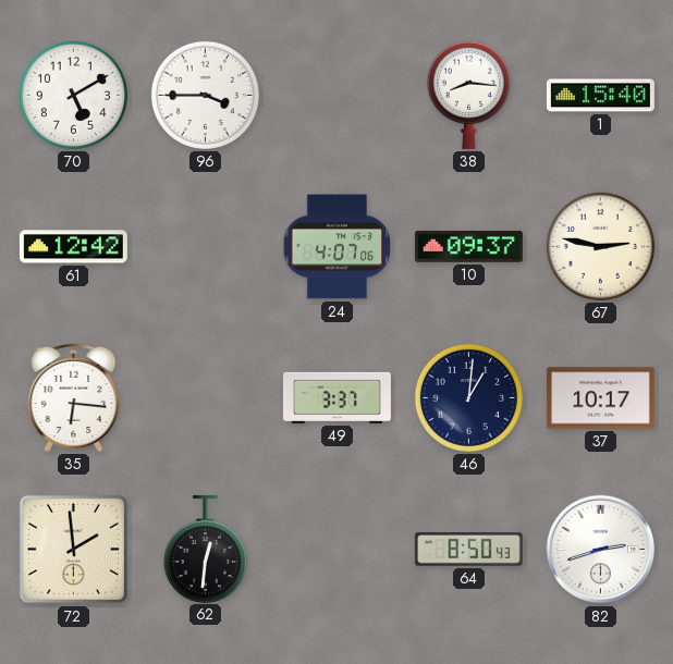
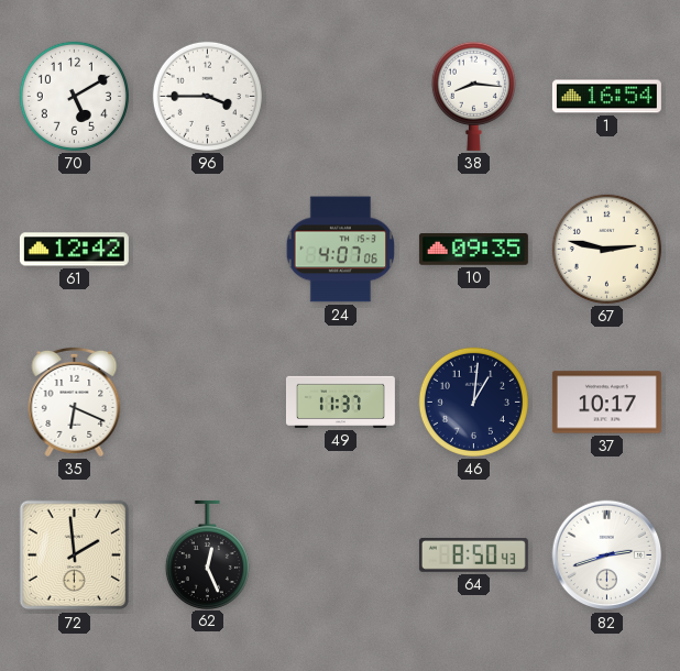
1: 15:40 -> 16:54
10: 09:37 -> 09:35
35: 6:16 -> 6:19
49: 3:37 -> 11:37
62: 12:31 -> 12:26
